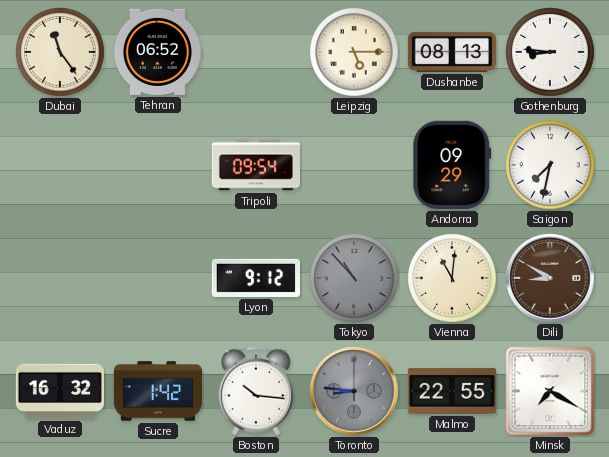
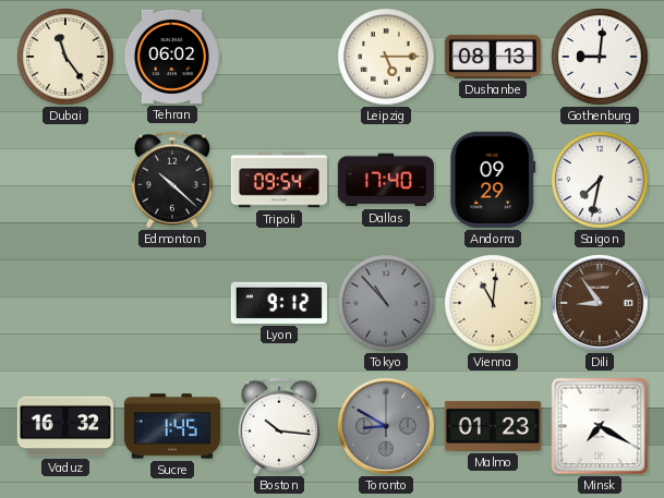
Tehran: 06:52 -> 06:02
Gothenburg: 8:46 -> 9:01
Edmonton: none -> 10:22
Dallas: none -> 17:40
Dili: 8:50 -> 8:54
Sucre: 1:42 -> 1:45
Toronto: 8:46 -> 8:50
Malmo: 22:55 -> 01:23
